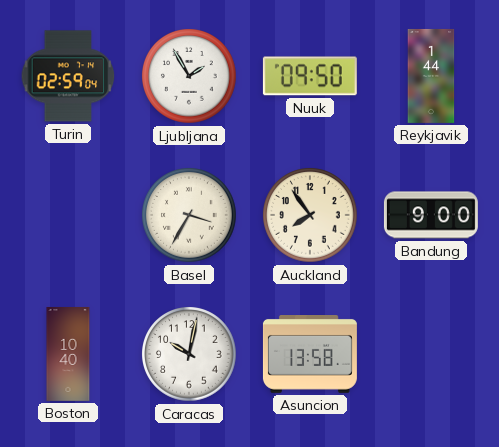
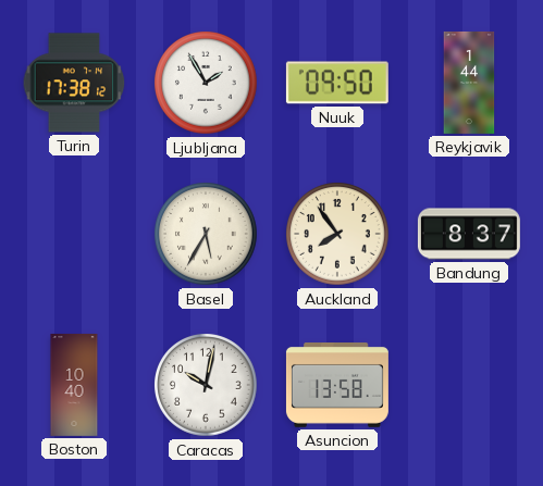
Turin: 02:59 -> 17:38
Basel: 3:35 -> 5:35
Bandung: 9:00 -> 8:37
